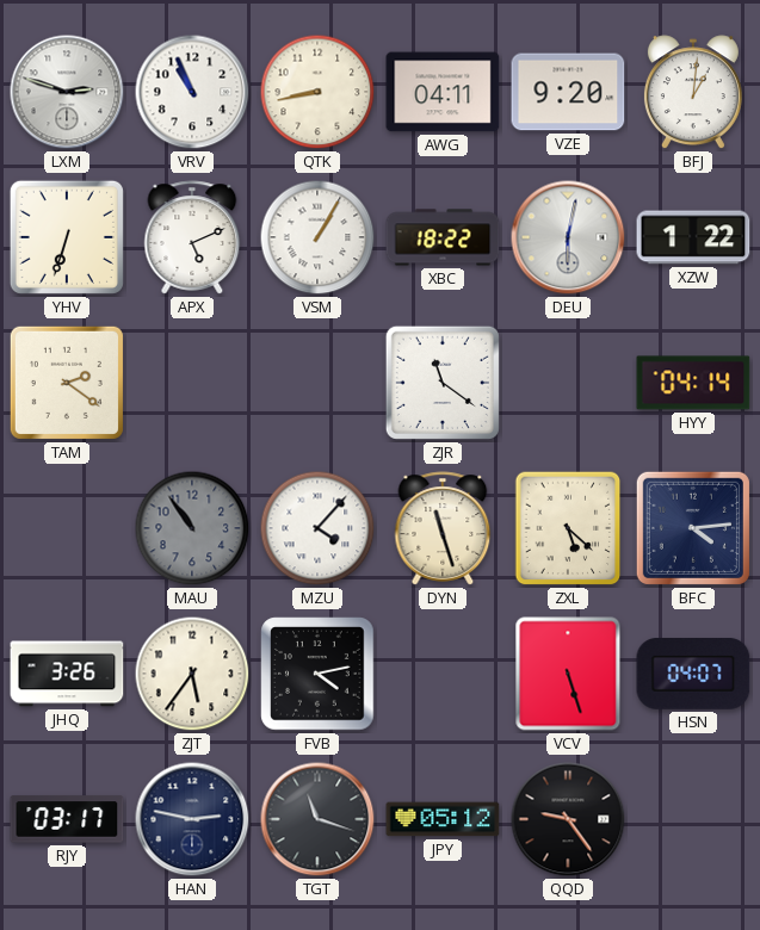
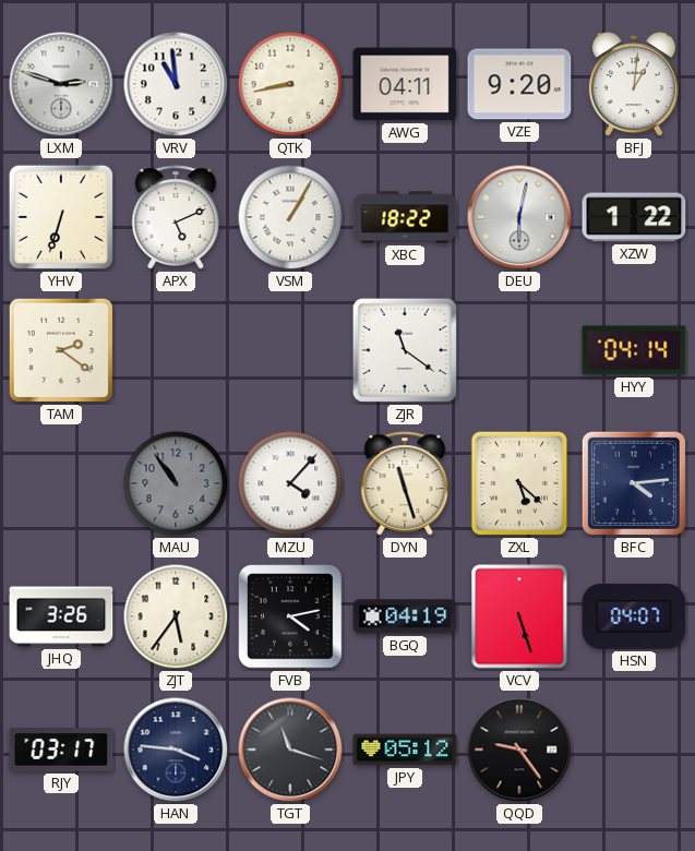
VRV: 10:56 -> 10:59
BGQ: none -> 04:19
HAN: 2:47 -> 3:46
